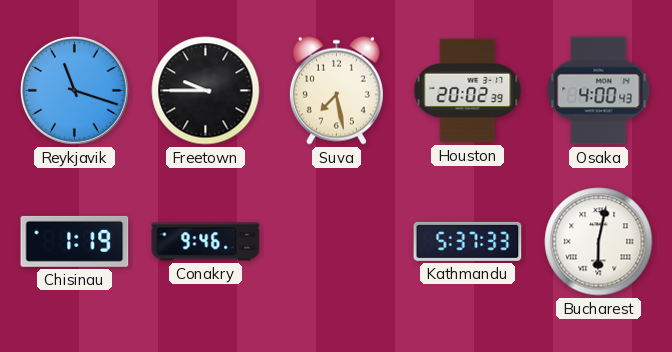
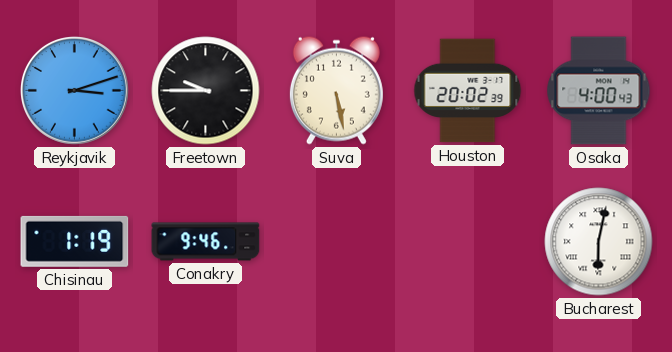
Reykjavik: 11:18 -> 3:12
Suva: 7:28 -> 5:28
Kathmandu: 5:37 -> none
